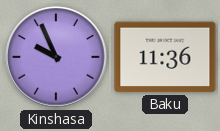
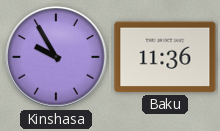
Kinshasa: 9:56 -> 9:55
